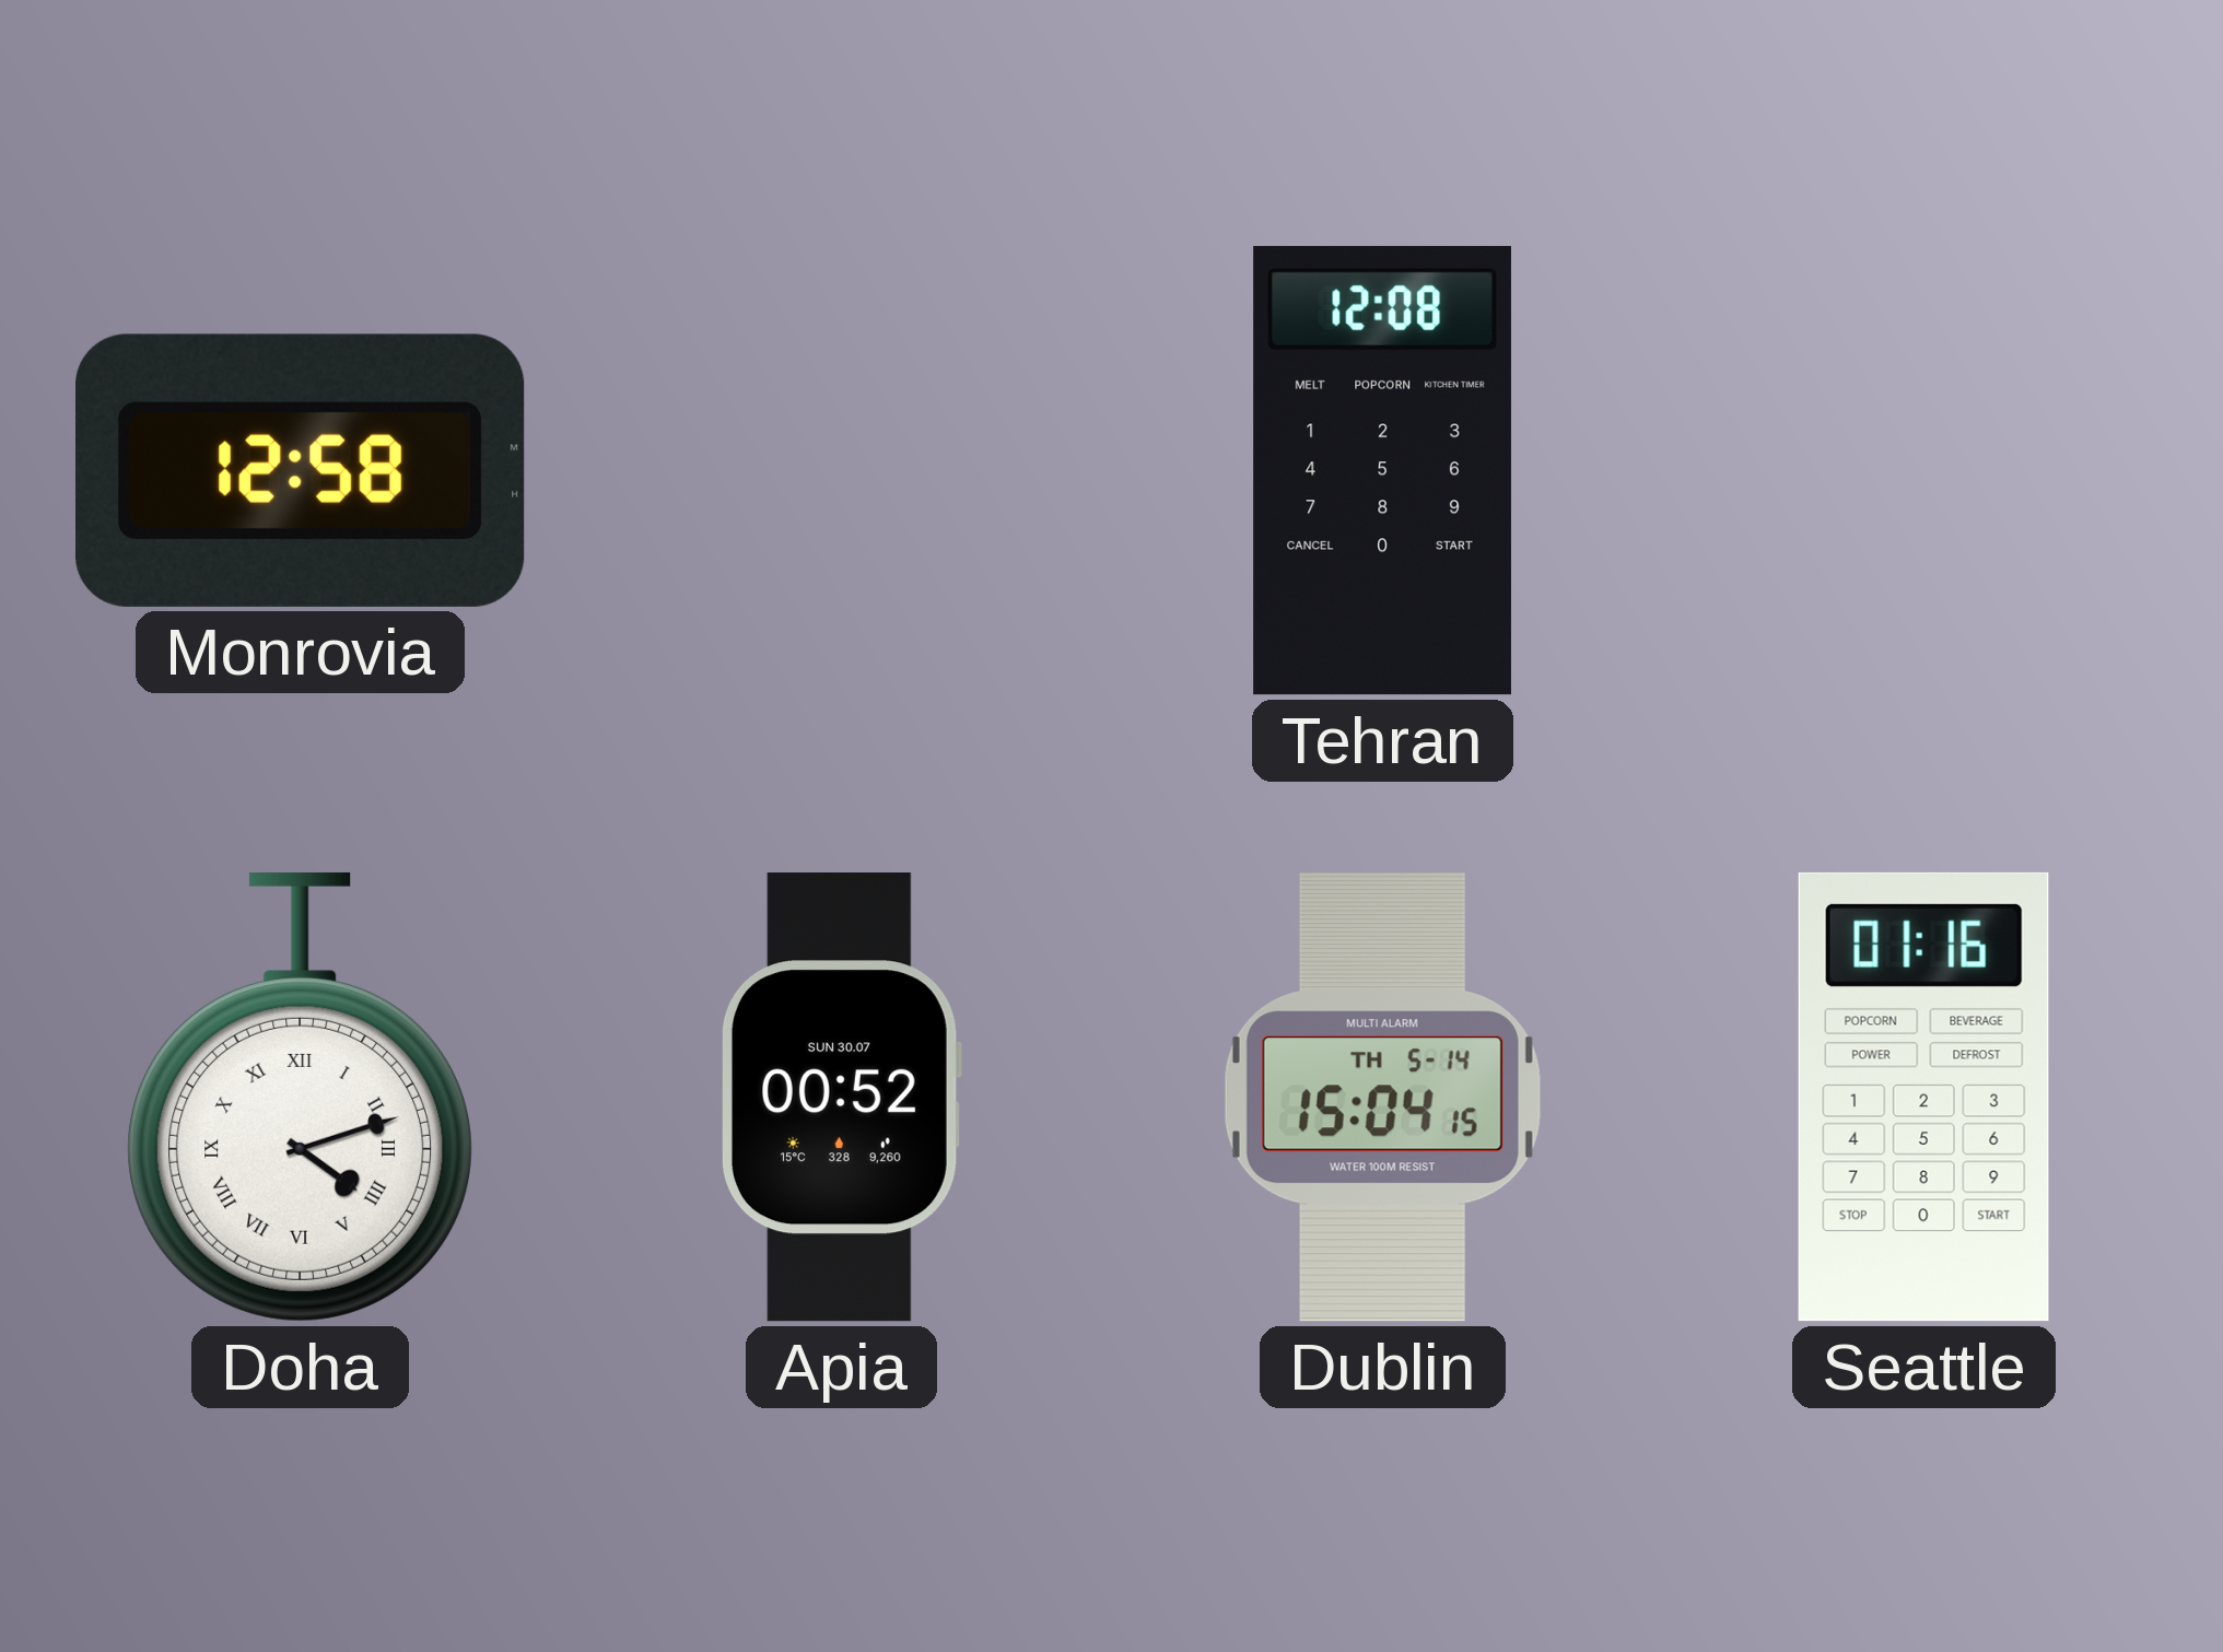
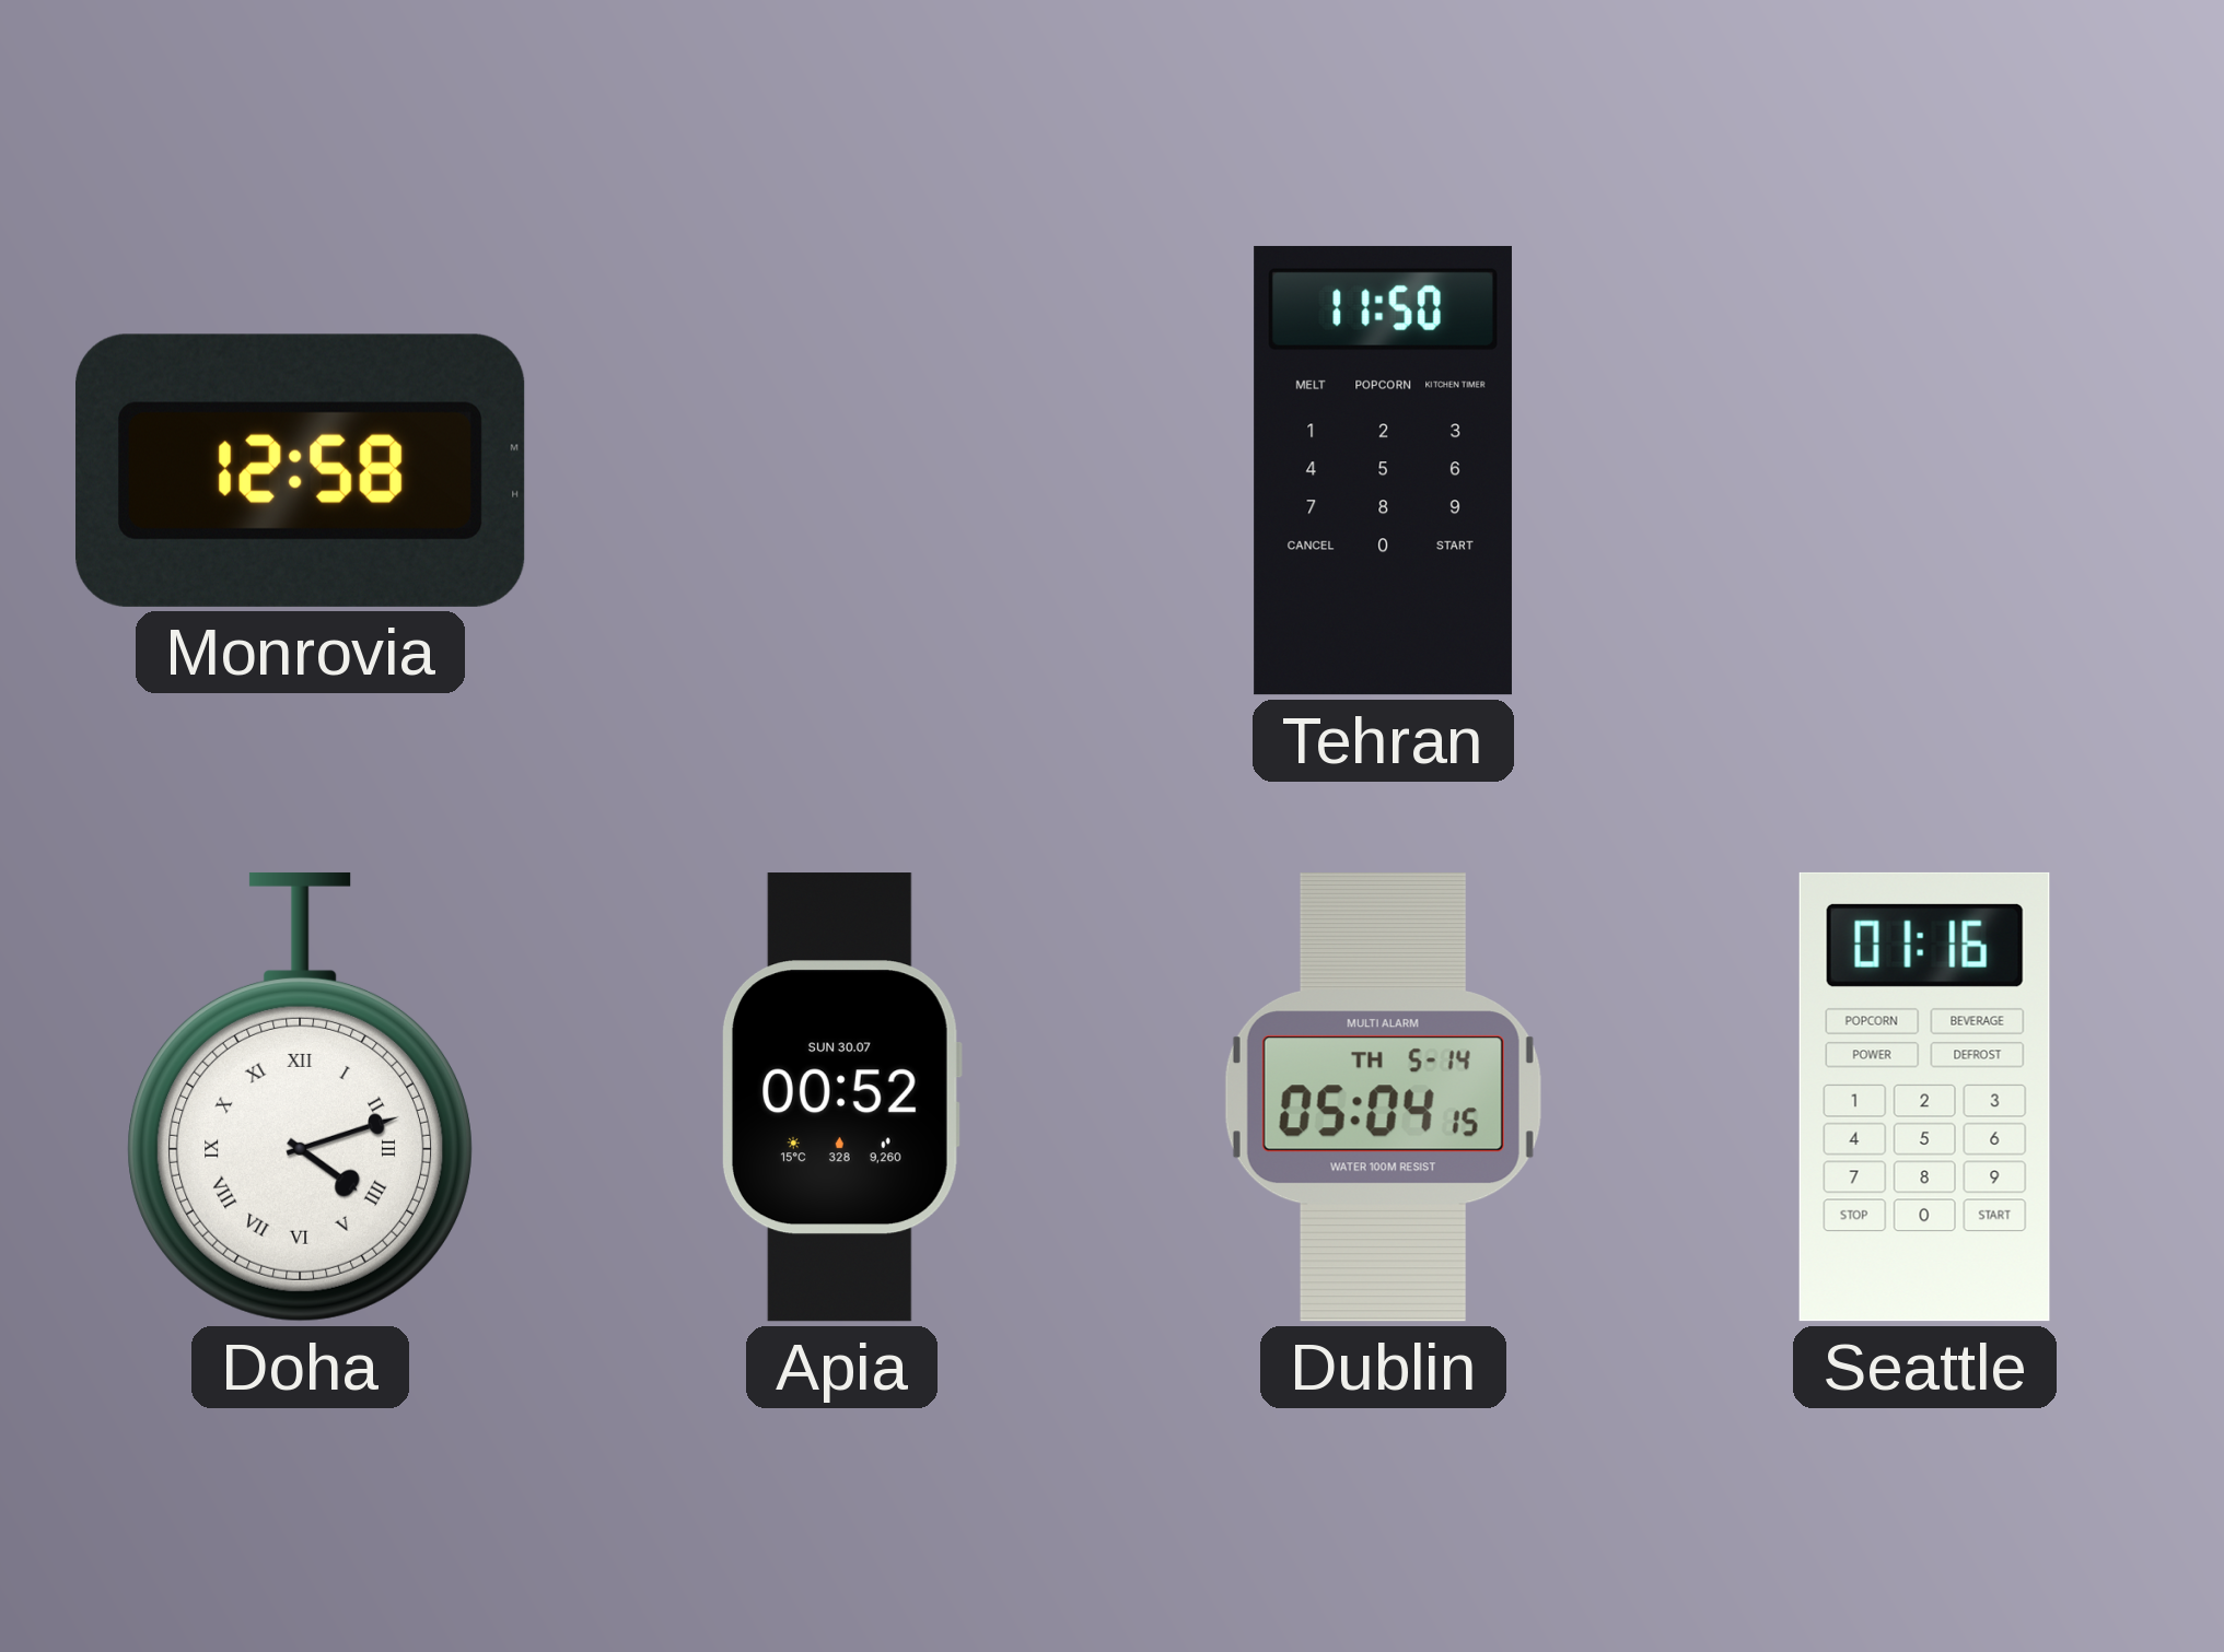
Tehran: 12:08 -> 11:50
Dublin: 15:04 -> 05:04
